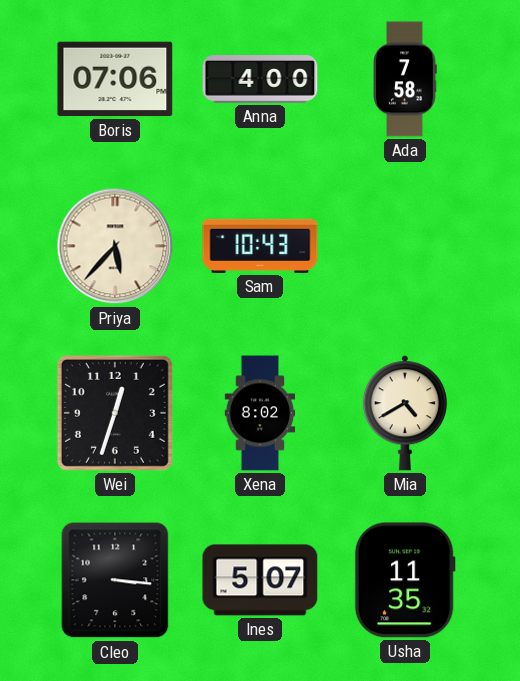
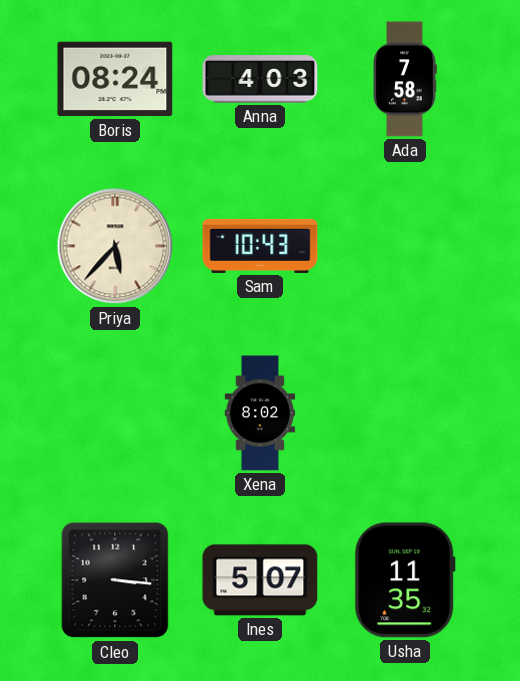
Boris: 07:06 -> 08:24
Anna: 4:00 -> 4:03
Wei: 12:33 -> none
Mia: 4:40 -> none
